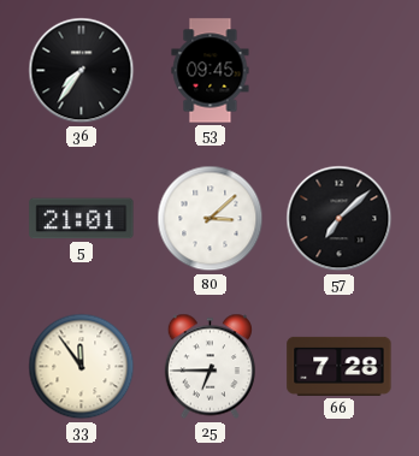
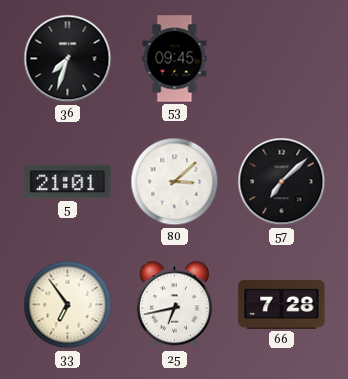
36: 7:36 -> 7:33
33: 11:54 -> 6:54
25: 6:45 -> 6:43
